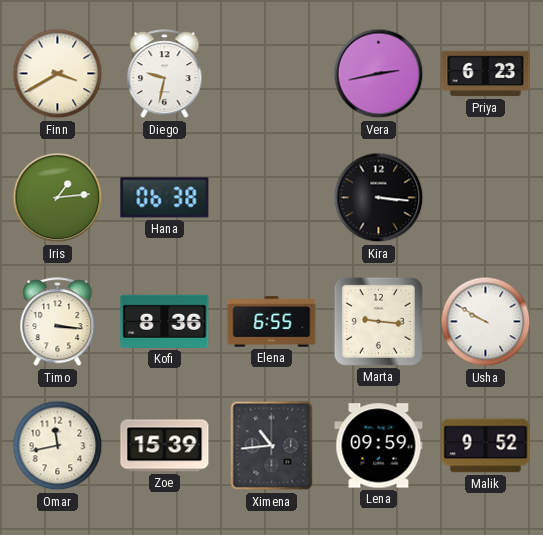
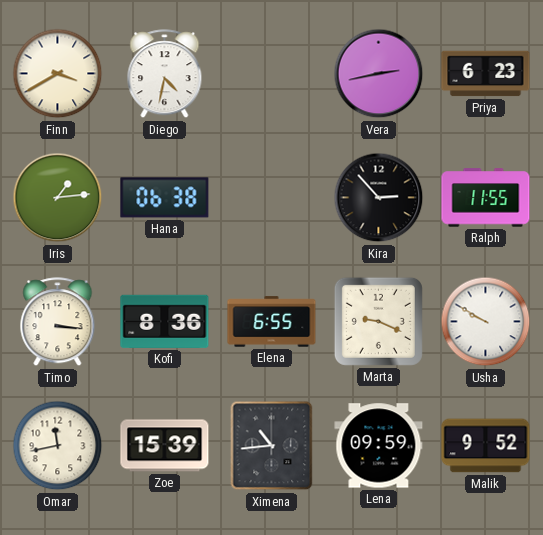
Diego: 9:32 -> 4:32
Kira: 3:16 -> 2:53
Ralph: none -> 11:55
Marta: 9:16 -> 9:19
